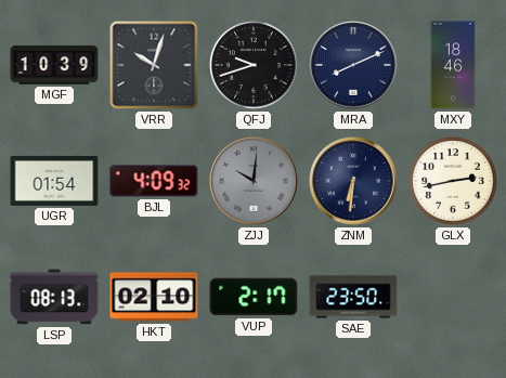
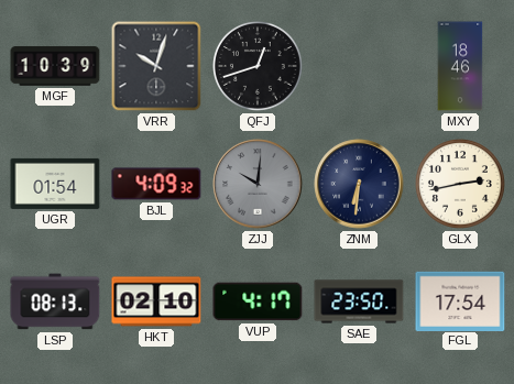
QFJ: 9:42 -> 12:42
MRA: 8:11 -> none
VUP: 2:17 -> 4:17
FGL: none -> 17:54
